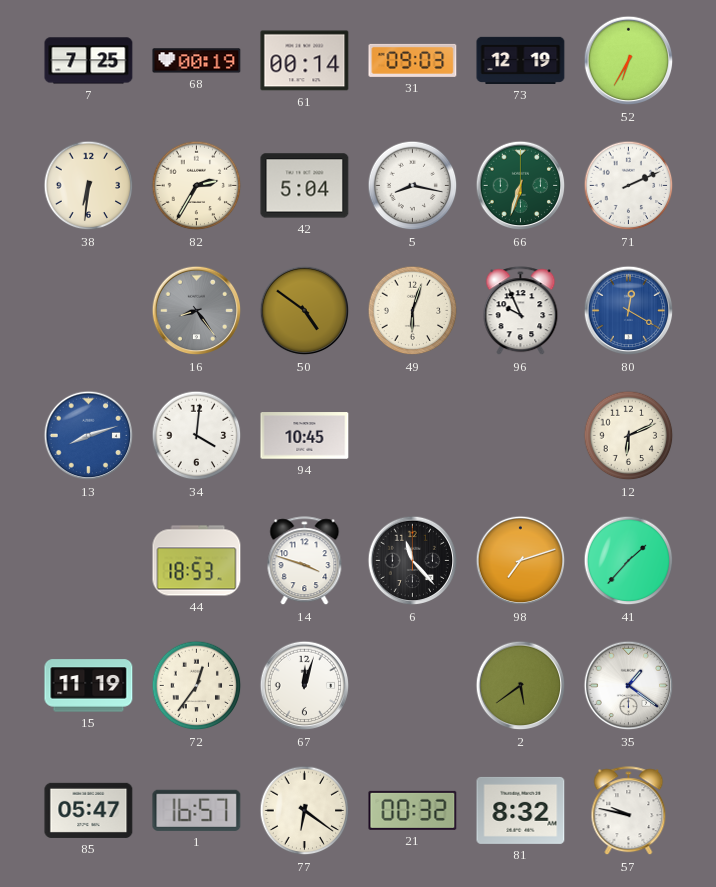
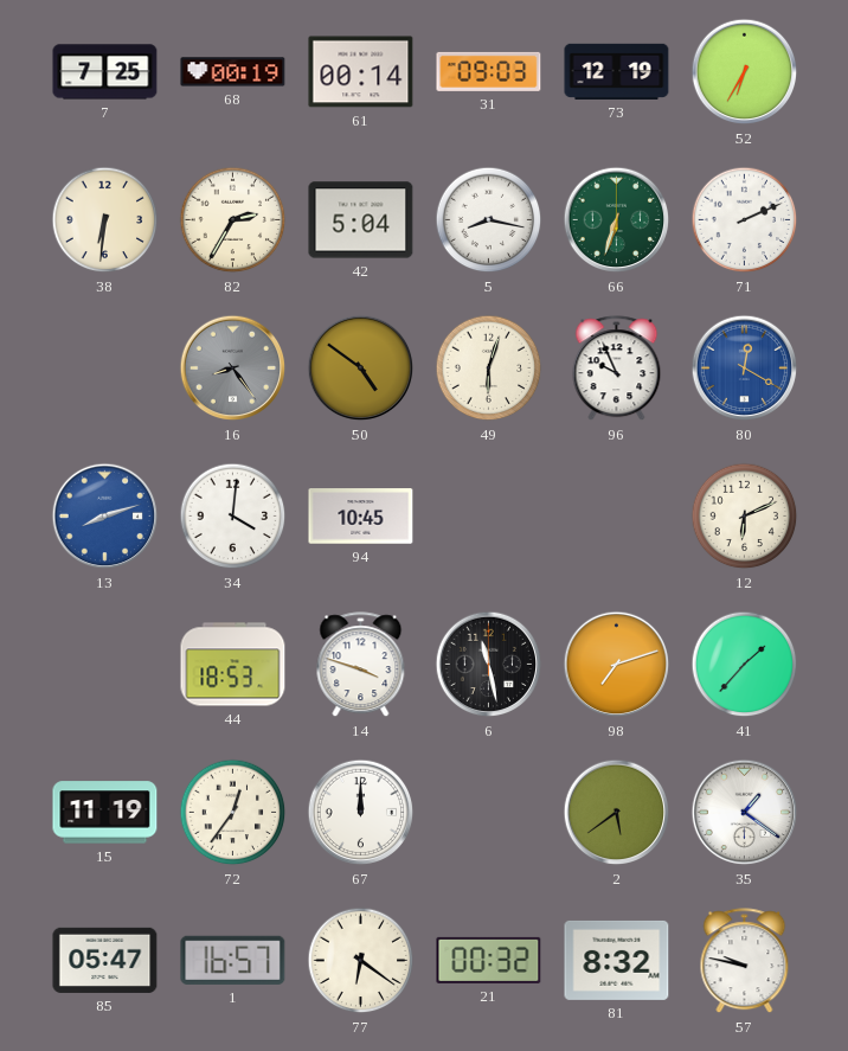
6: 11:23 -> 11:28
67: 12:03 -> 12:00
